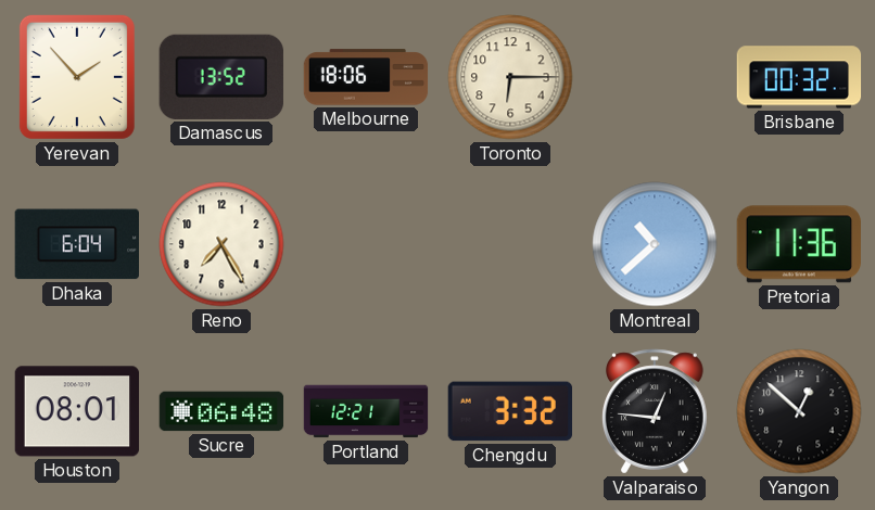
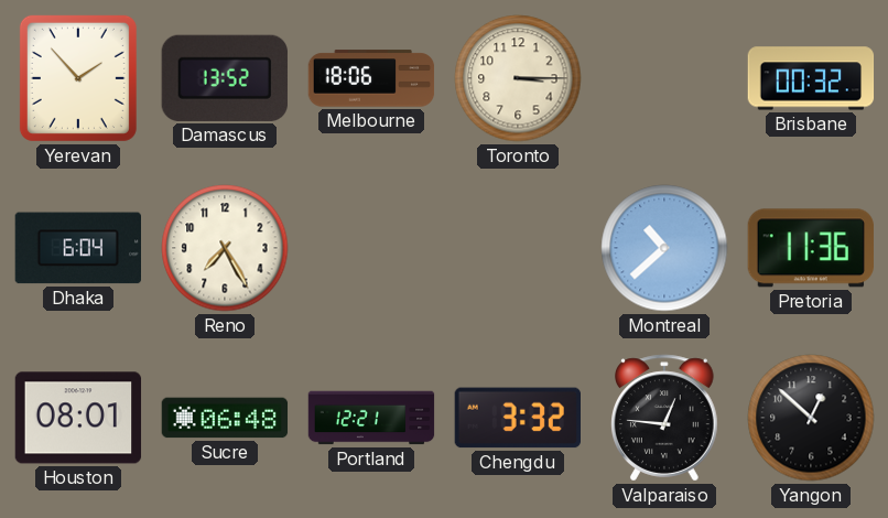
Toronto: 6:15 -> 3:15
